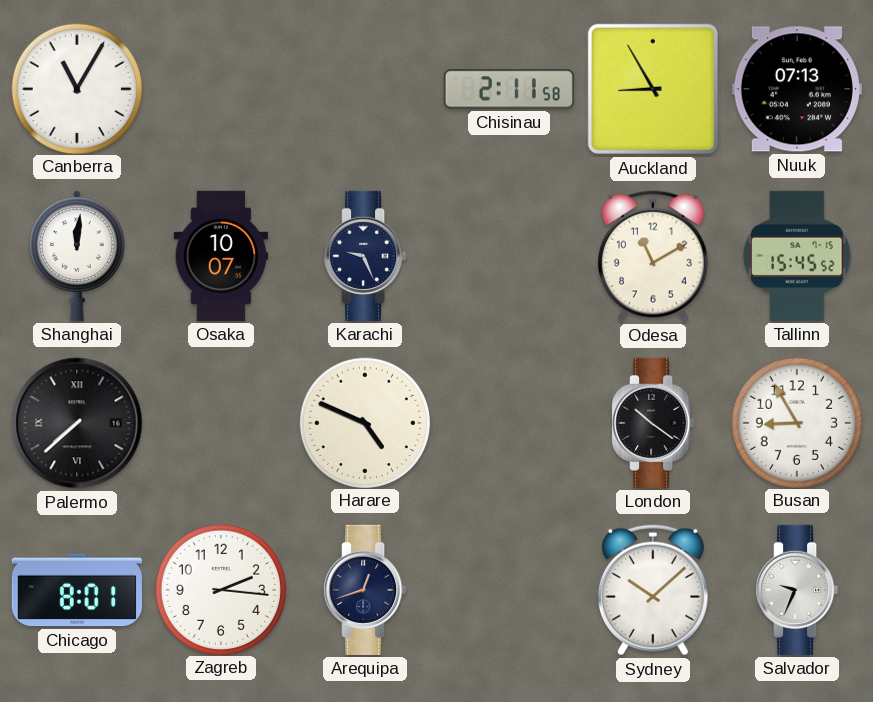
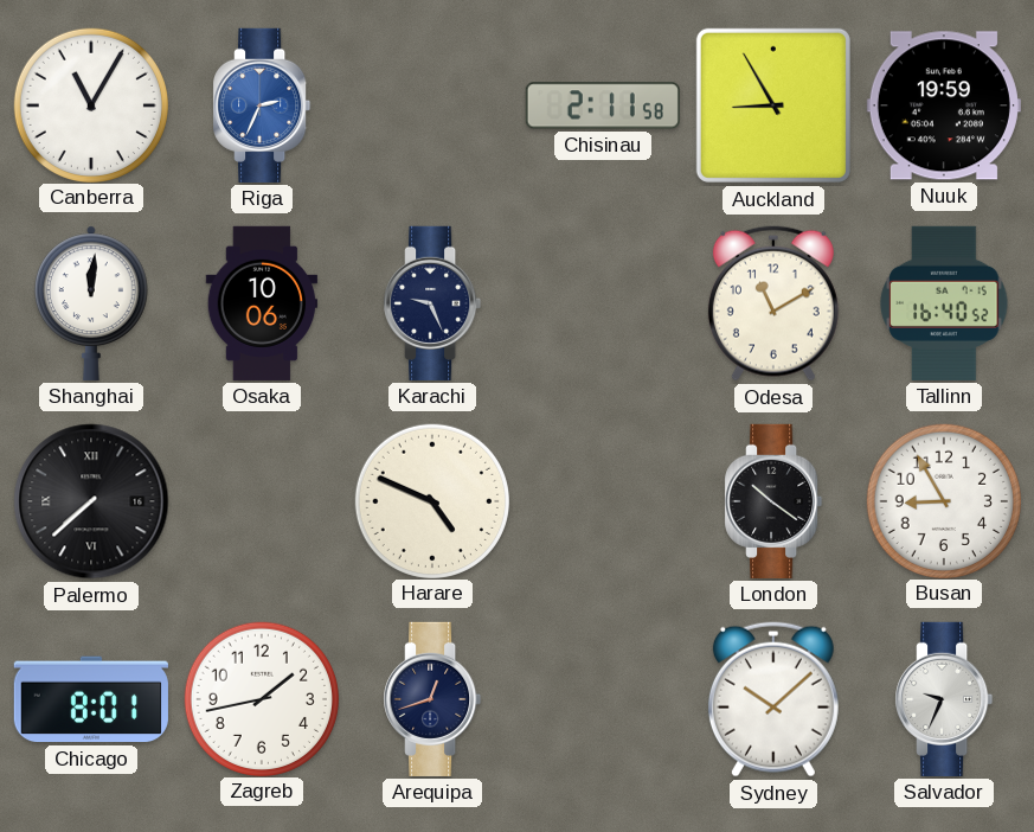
Riga: none -> 2:34
Nuuk: 07:13 -> 19:59
Osaka: 10:07 -> 10:06
Tallinn: 15:45 -> 16:40
Zagreb: 2:16 -> 1:43
